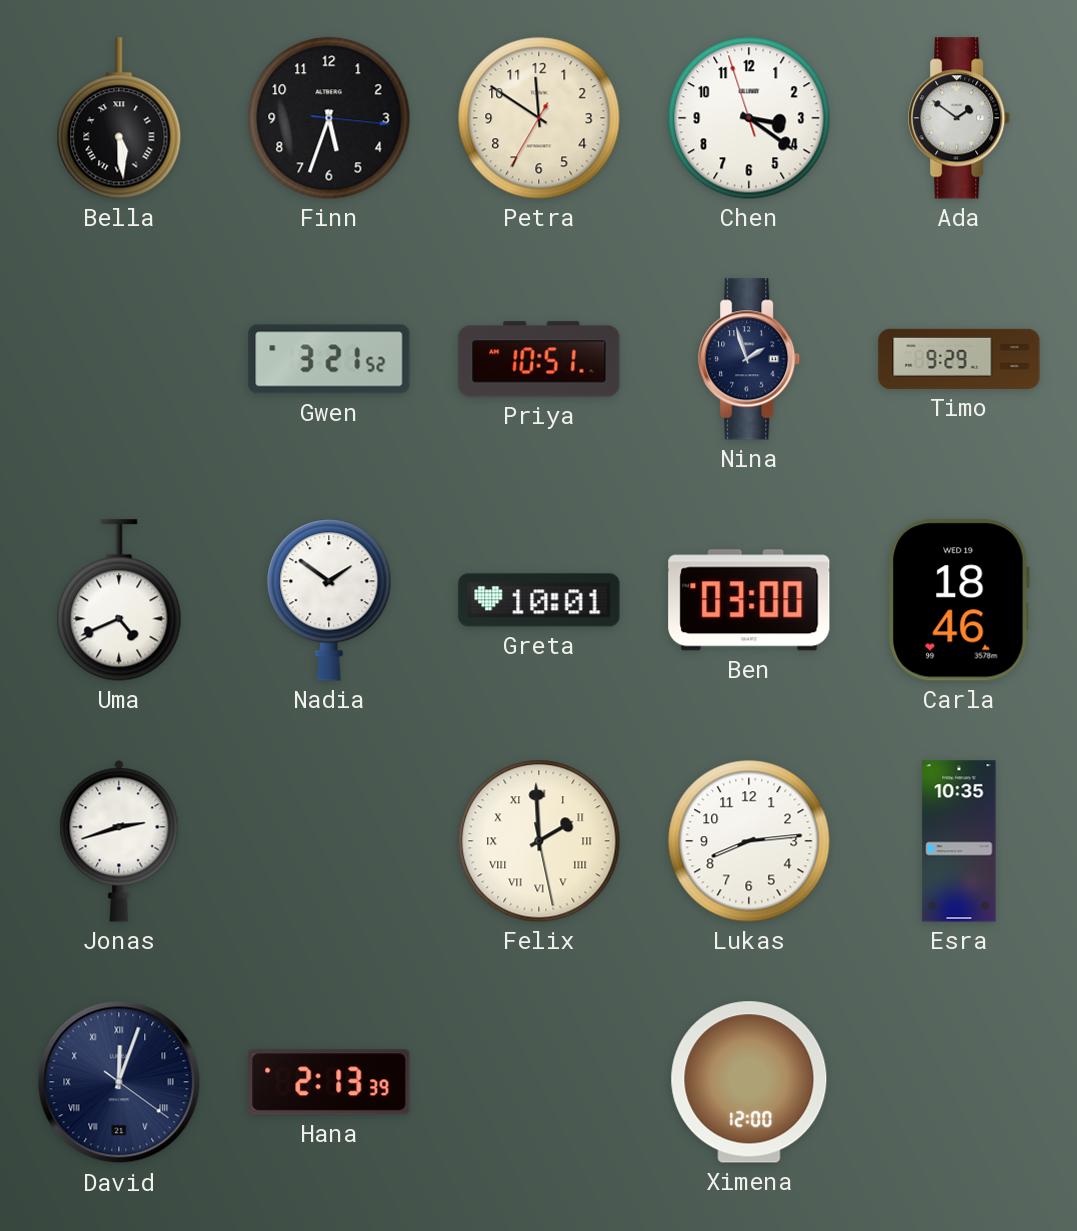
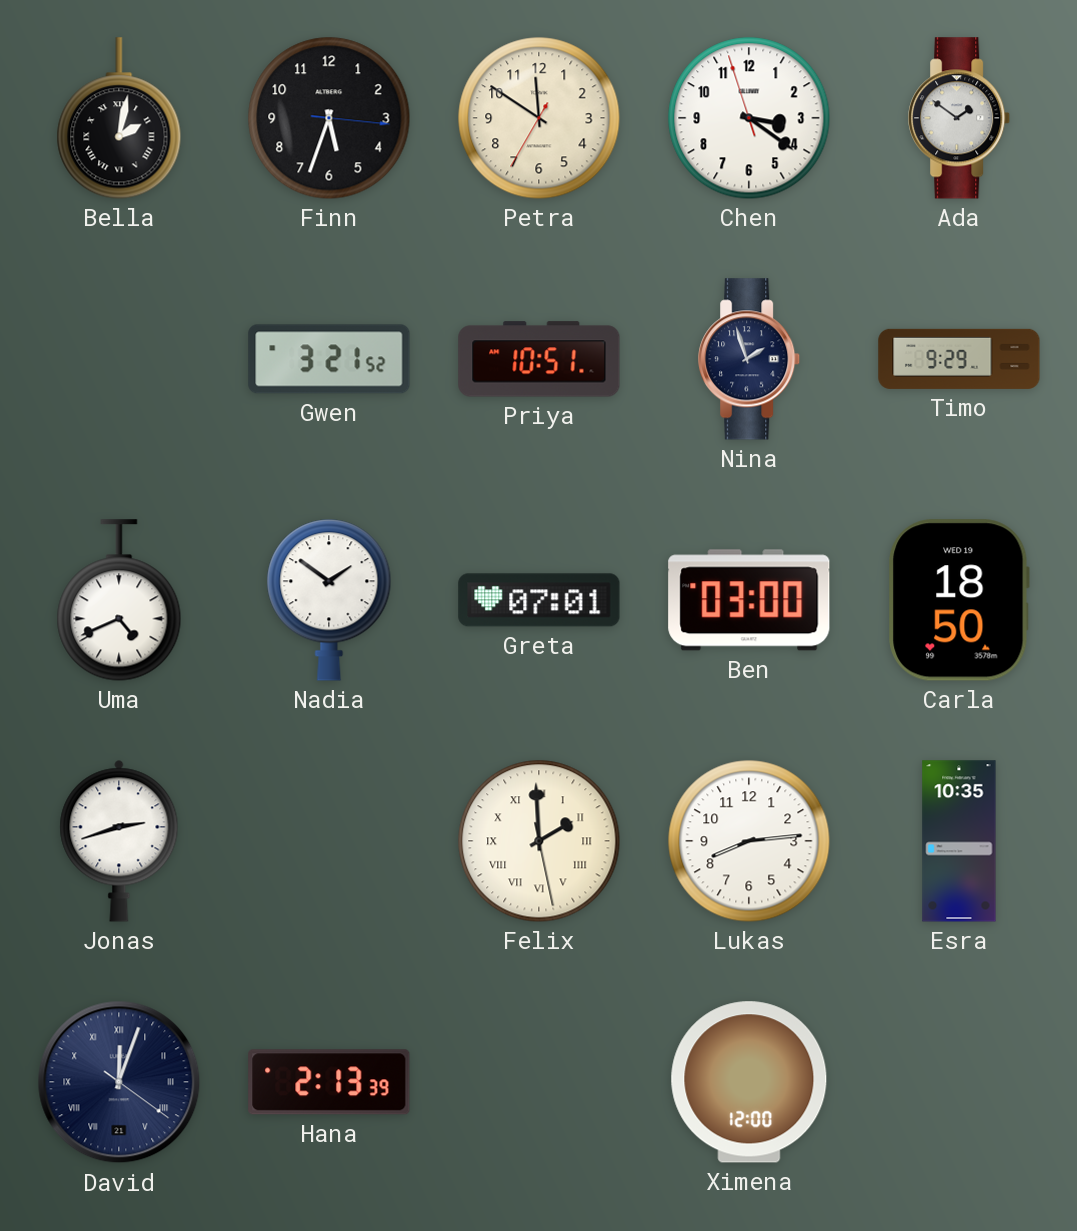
Bella: 5:29 -> 2:02
Greta: 10:01 -> 07:01
Carla: 18:46 -> 18:50
